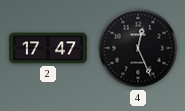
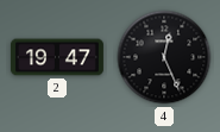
2: 17:47 -> 19:47
